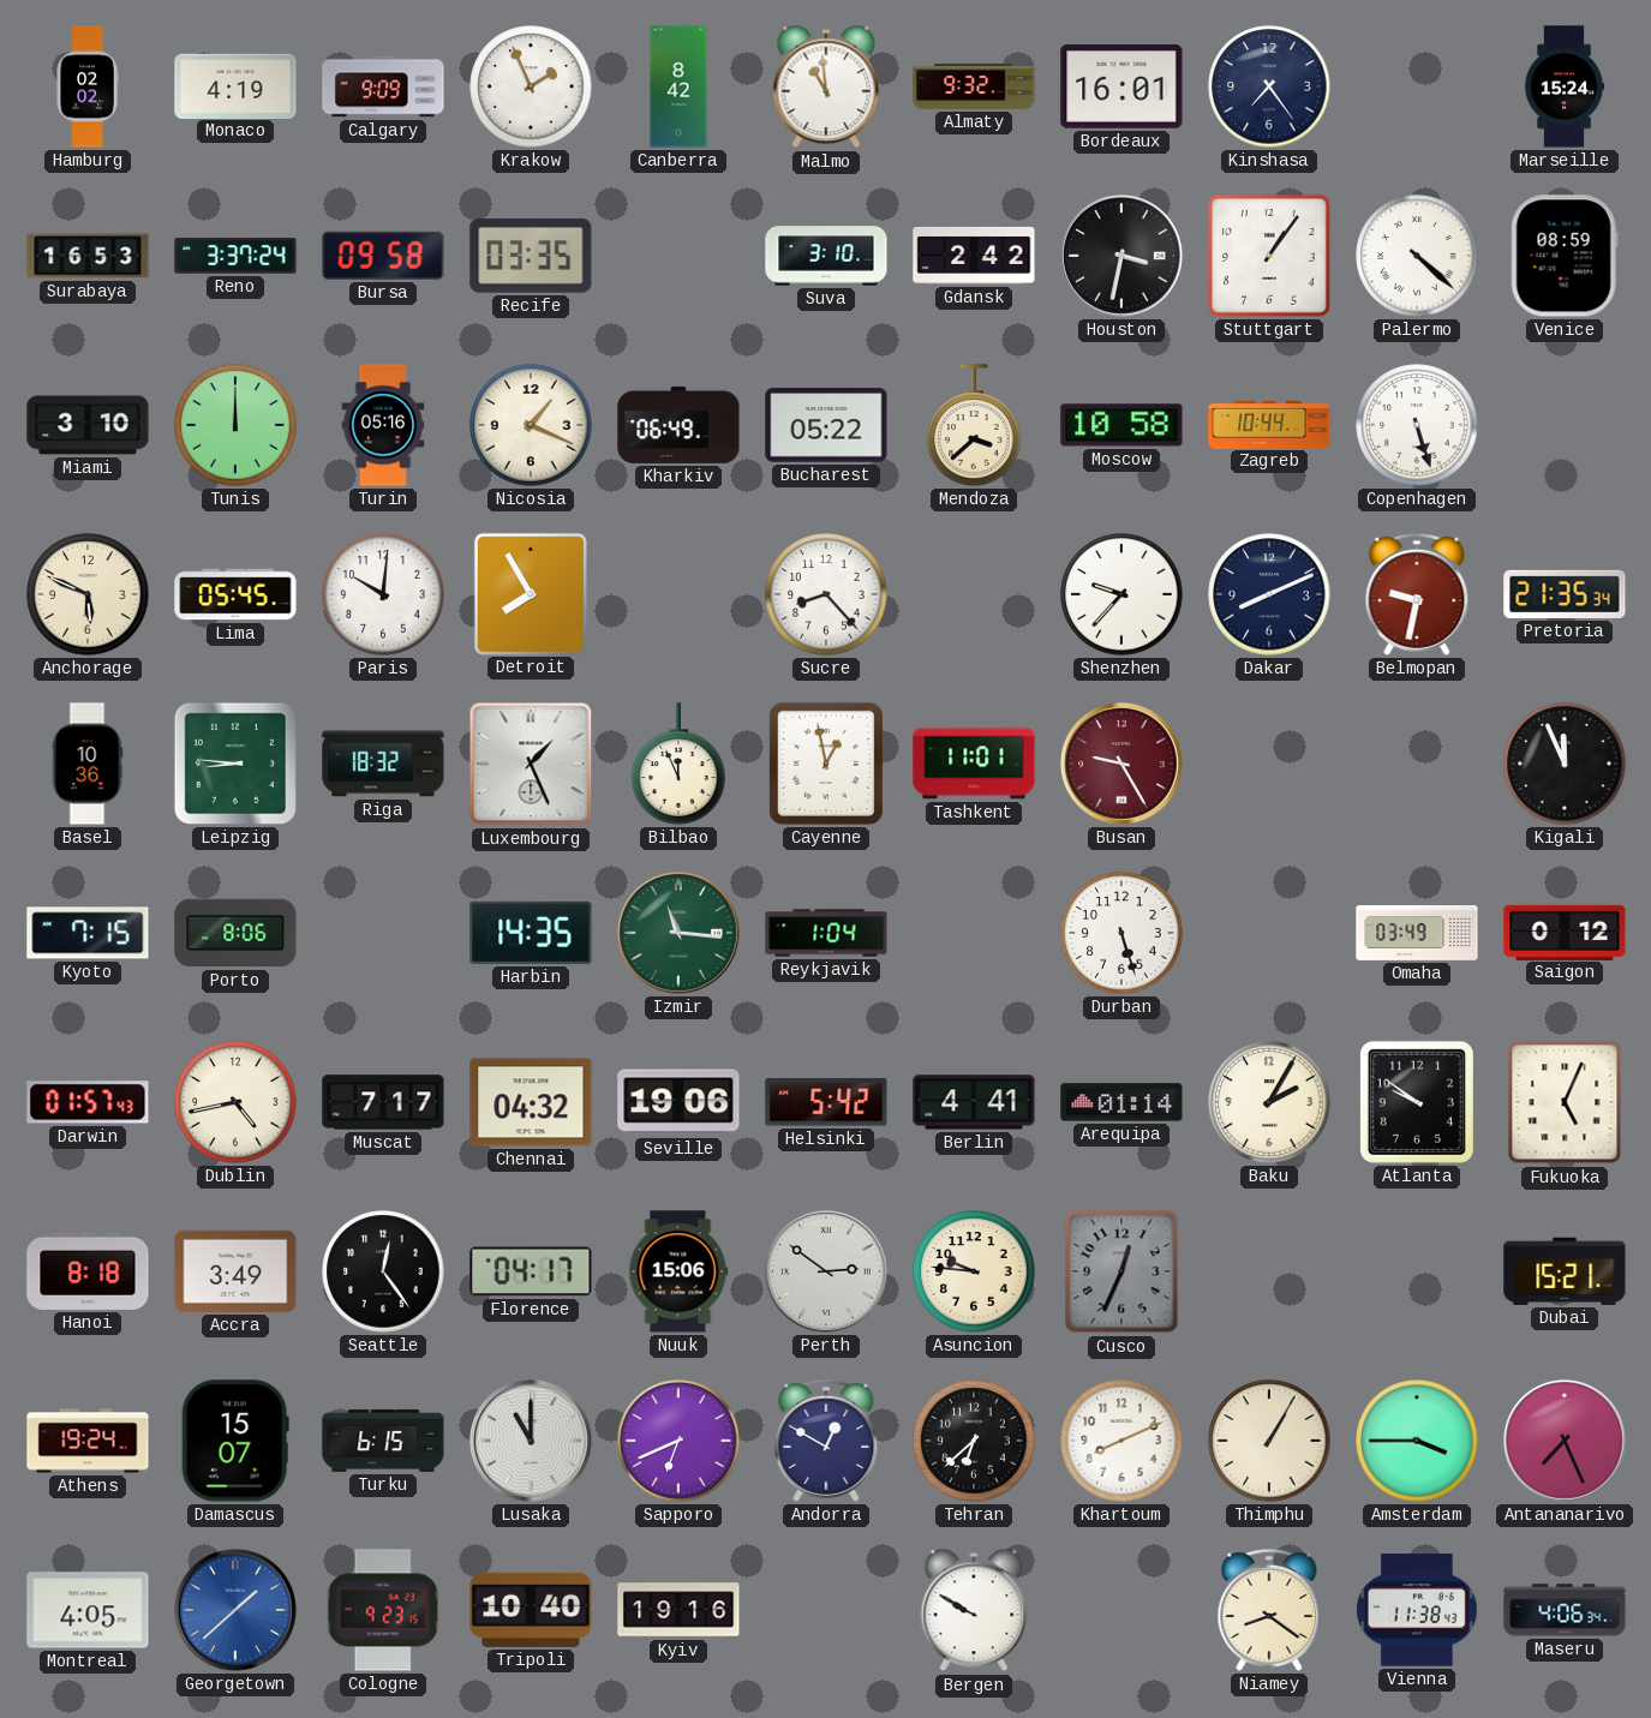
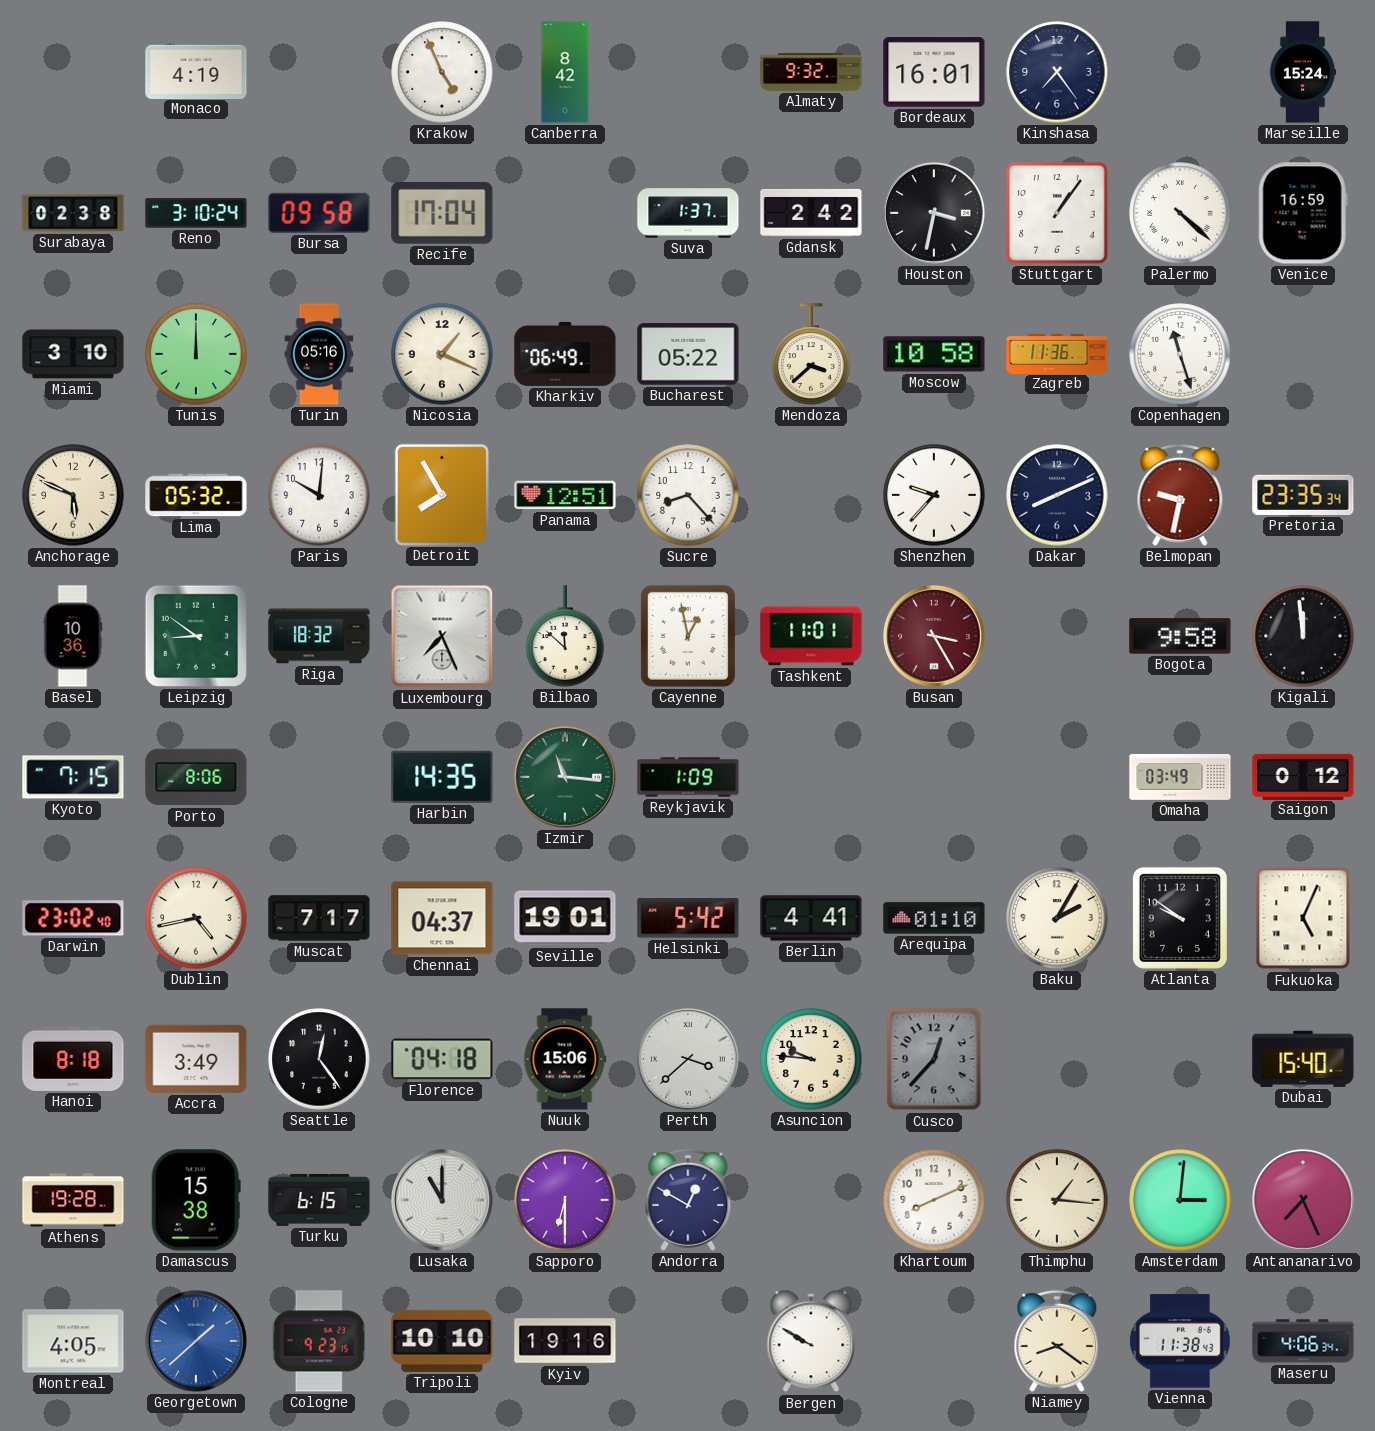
Hamburg: 02:02 -> none
Calgary: 9:09 -> none
Krakow: 1:56 -> 4:56
Malmo: 10:59 -> none
Surabaya: 16:53 -> 02:38
Reno: 3:37 -> 3:10
Recife: 03:35 -> 17:04
Suva: 3:10 -> 1:37
Venice: 08:59 -> 16:59
Zagreb: 10:44 -> 11:36
Copenhagen: 5:27 -> 11:27
Lima: 05:45 -> 05:32
Panama: none -> 12:51
Pretoria: 21:35 -> 23:35
Leipzig: 8:46 -> 8:51
Luxembourg: 1:26 -> 7:26
Bilbao: 11:56 -> 11:52
Busan: 9:25 -> 3:25
Bogota: none -> 9:58
Kigali: 11:56 -> 11:59
Reykjavik: 1:04 -> 1:09
Durban: 5:27 -> none
Darwin: 01:57 -> 23:02
Chennai: 04:32 -> 04:37
Seville: 19:06 -> 19:01
Arequipa: 01:14 -> 01:10
Florence: 04:17 -> 04:18
Perth: 2:51 -> 3:38
Cusco: 12:34 -> 12:37
Dubai: 15:21 -> 15:40
Athens: 19:24 -> 19:28
Damascus: 15:07 -> 15:38
Sapporo: 6:41 -> 6:30
Tehran: 6:38 -> none
Thimphu: 1:05 -> 1:16
Amsterdam: 3:45 -> 3:01
Tripoli: 10:40 -> 10:10
